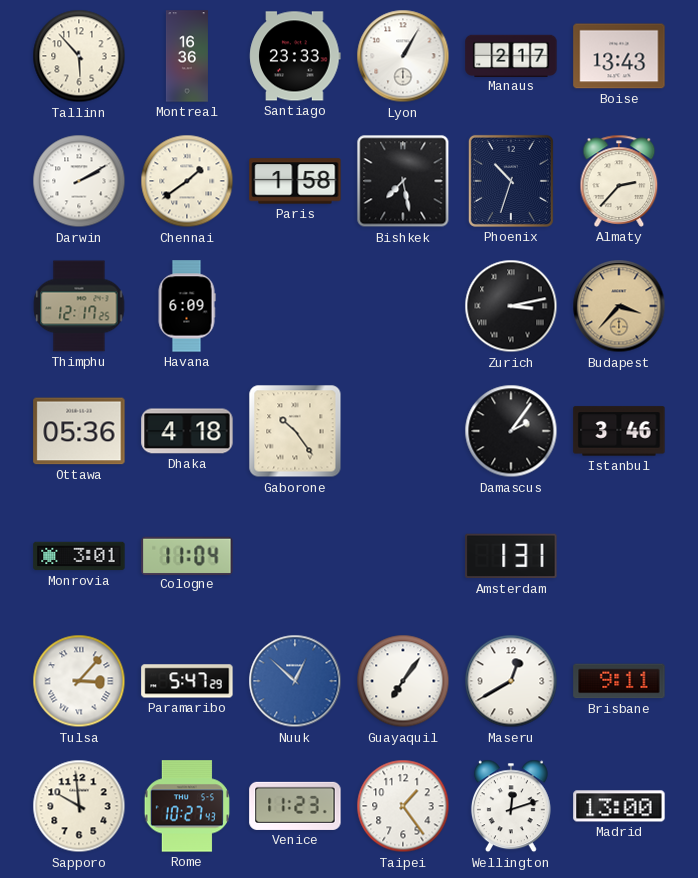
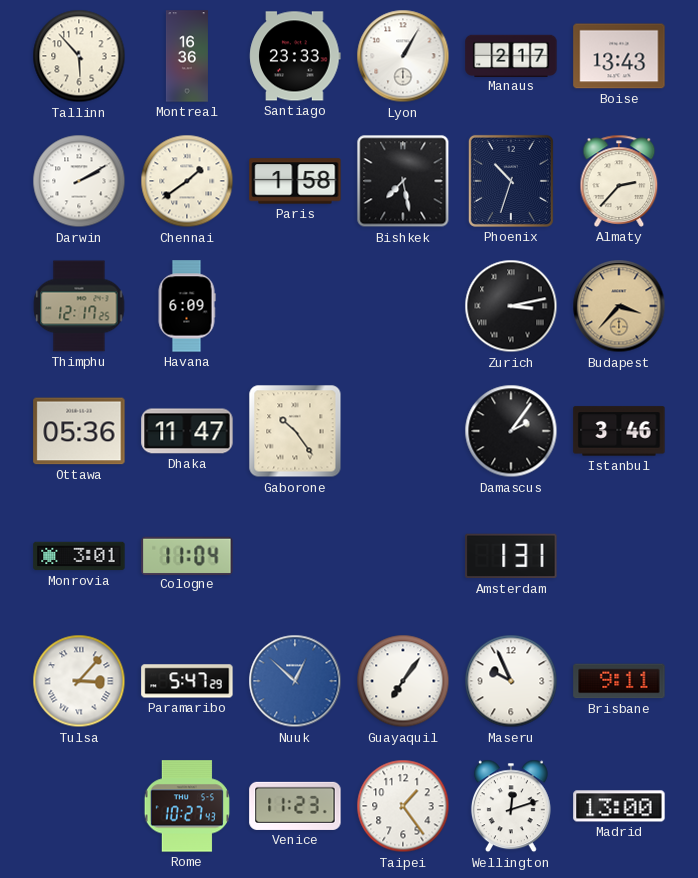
Dhaka: 4:18 -> 11:47
Maseru: 12:40 -> 9:56
Sapporo: 9:59 -> none
